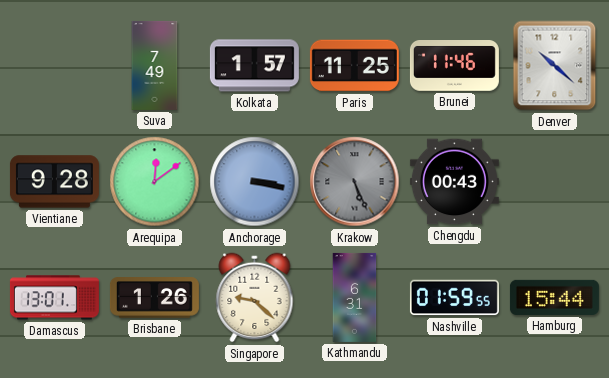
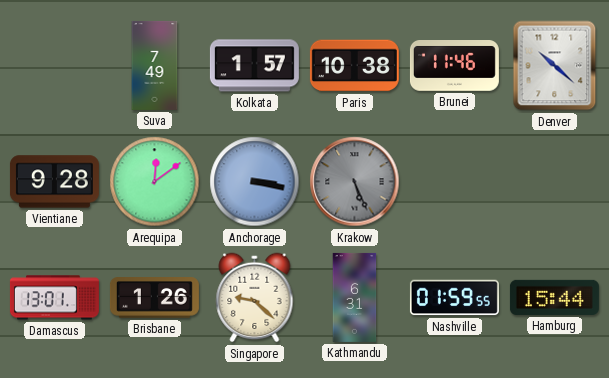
Paris: 11:25 -> 10:38
Chengdu: 00:43 -> none
